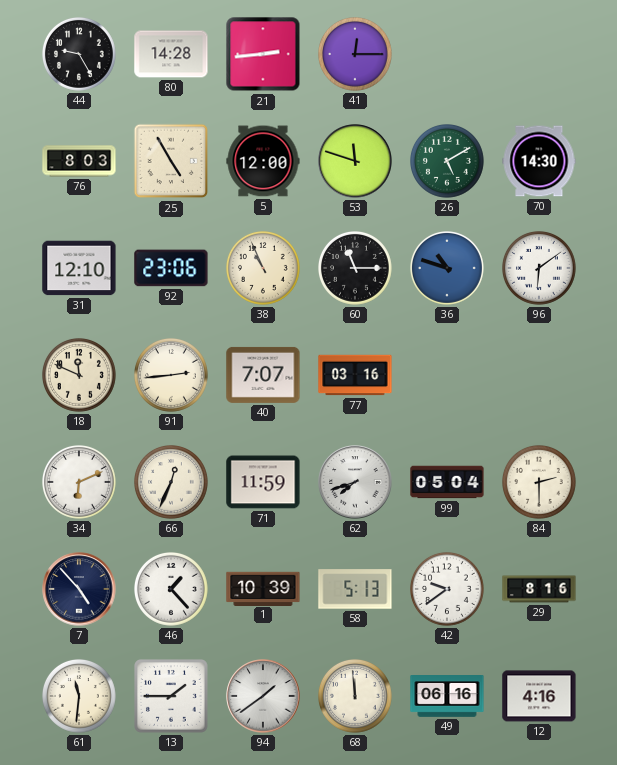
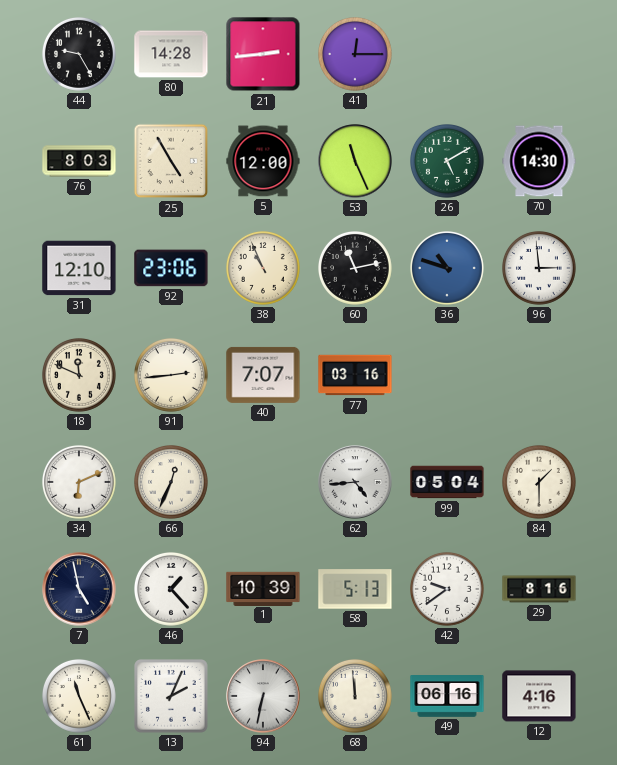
53: 11:48 -> 11:26
60: 11:15 -> 11:13
96: 6:09 -> 2:59
71: 11:59 -> none
62: 7:42 -> 4:44
84: 2:30 -> 1:30
7: 4:53 -> 4:58
61: 11:31 -> 11:26
13: 1:45 -> 2:04
94: 1:39 -> 6:32
